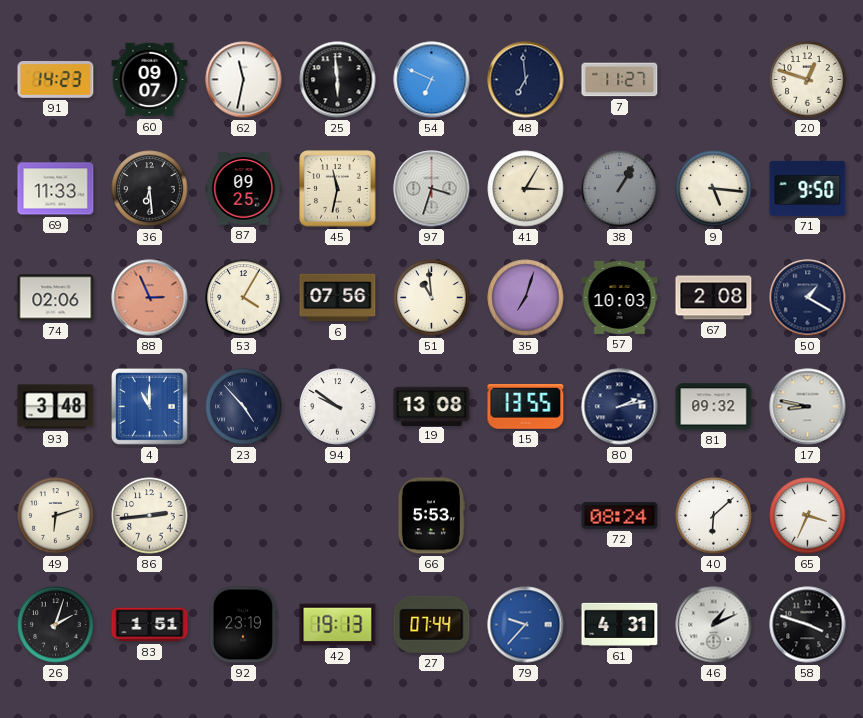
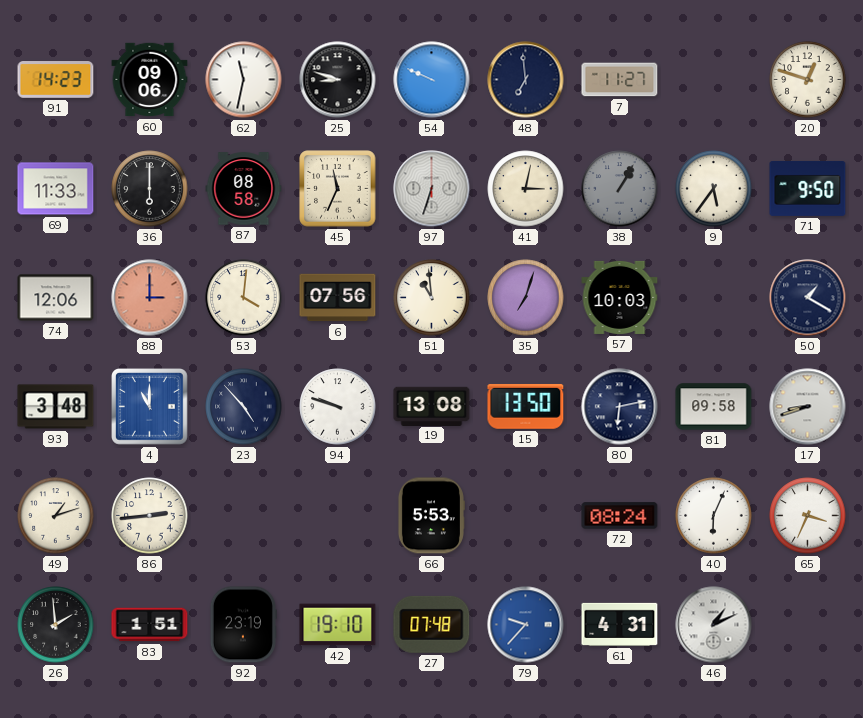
60: 09:07 -> 09:06
25: 5:59 -> 8:48
54: 6:49 -> 9:49
36: 6:29 -> 6:00
87: 09:25 -> 08:58
45: 11:32 -> 11:34
97: 3:33 -> 6:33
41: 3:05 -> 3:02
9: 5:16 -> 5:36
74: 02:06 -> 12:06
88: 2:56 -> 3:00
53: 4:05 -> 4:01
67: 2:08 -> none
94: 9:51 -> 9:48
15: 13:55 -> 13:50
80: 2:13 -> 6:13
81: 09:32 -> 09:58
17: 8:47 -> 8:42
49: 6:12 -> 1:12
40: 6:08 -> 6:04
26: 2:03 -> 1:59
42: 19:13 -> 19:10
27: 07:44 -> 07:48
58: 3:48 -> none
